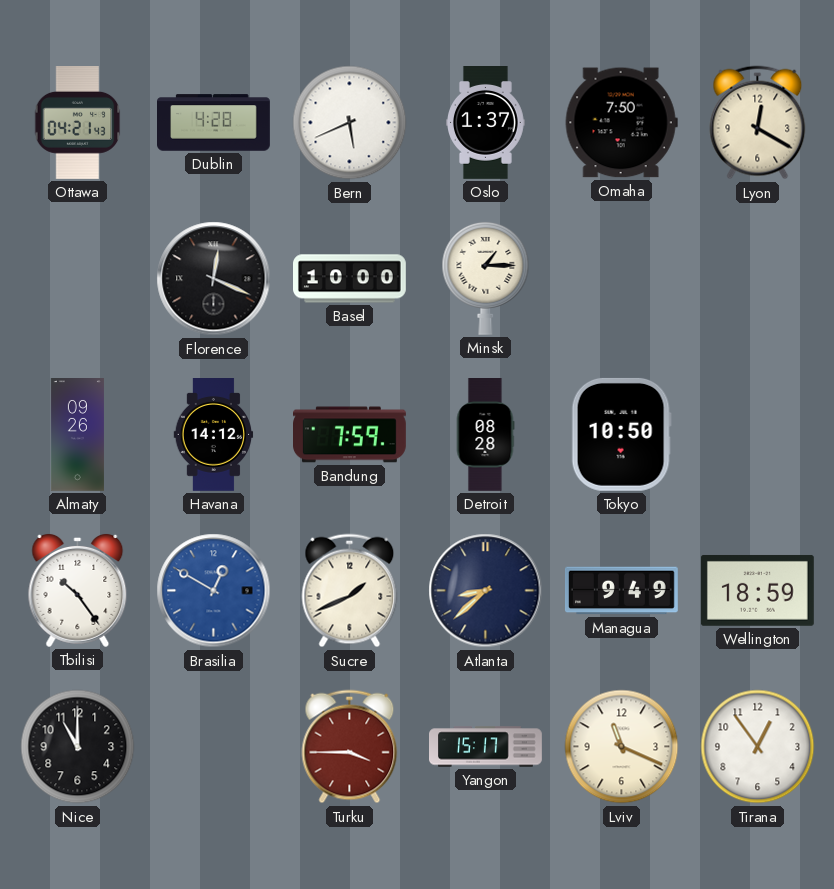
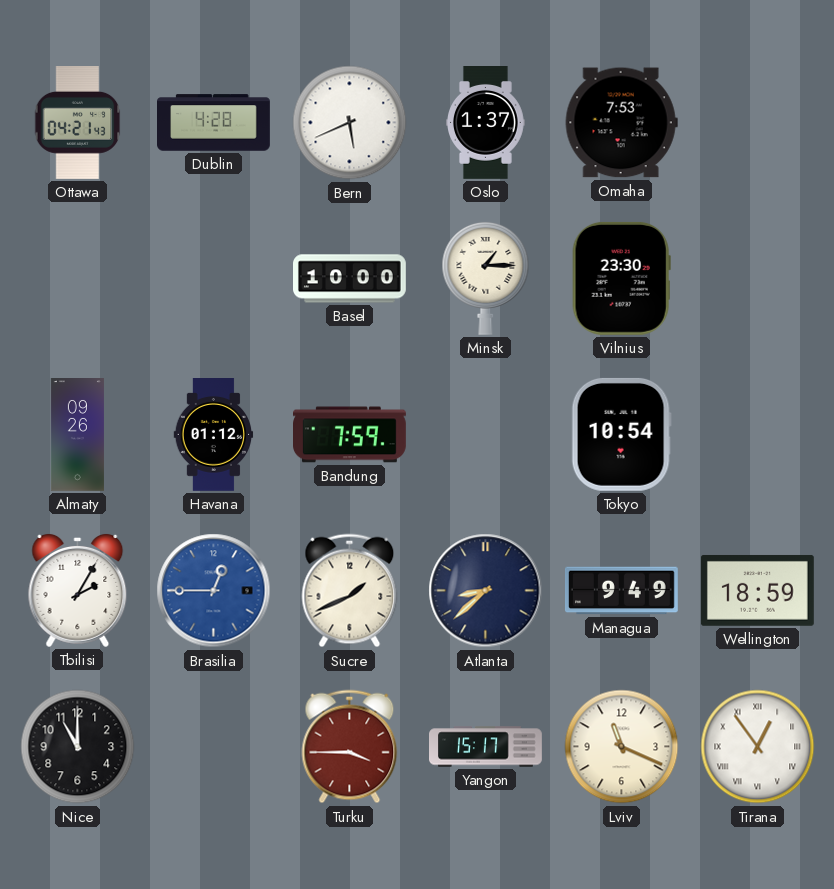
Omaha: 7:50 -> 7:53
Lyon: 12:20 -> none
Florence: 12:19 -> none
Vilnius: none -> 23:30
Havana: 14:12 -> 01:12
Detroit: 08:28 -> none
Tokyo: 10:50 -> 10:54
Tbilisi: 10:24 -> 2:05
Brasilia: 12:50 -> 12:45
Tirana numerals: Arabic -> Roman
